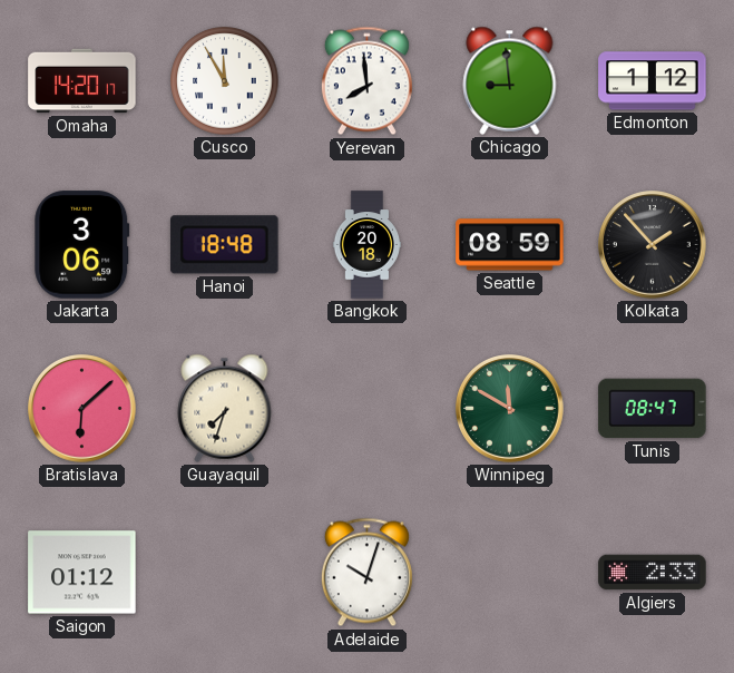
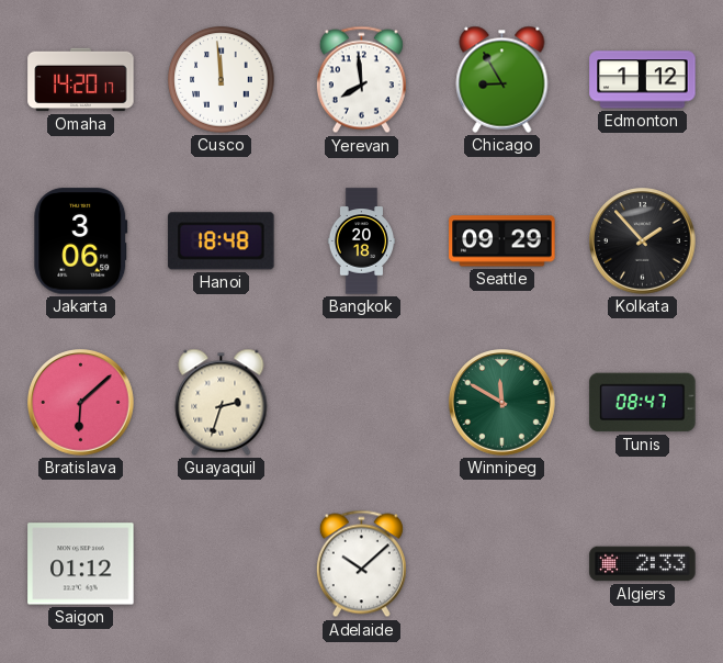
Cusco: 11:55 -> 11:59
Chicago: 8:59 -> 8:55
Seattle: 08:59 -> 09:29
Guayaquil: 7:33 -> 2:33
Adelaide: 10:03 -> 10:08
